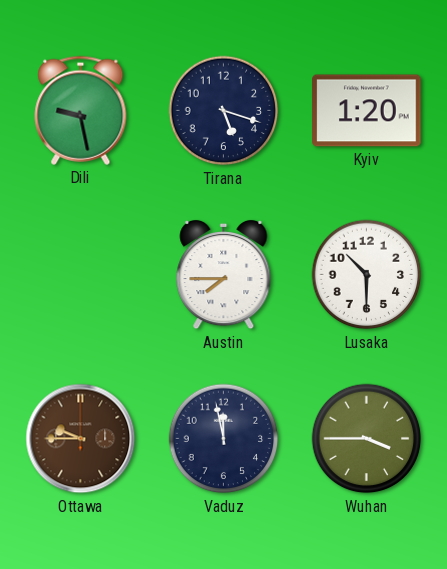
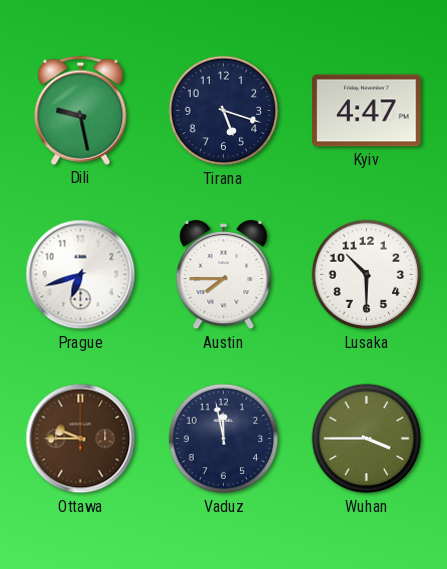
Kyiv: 1:20 -> 4:47
Prague: none -> 6:42
